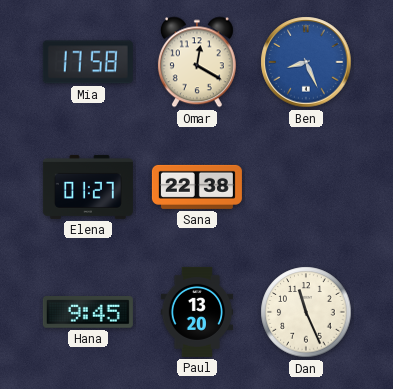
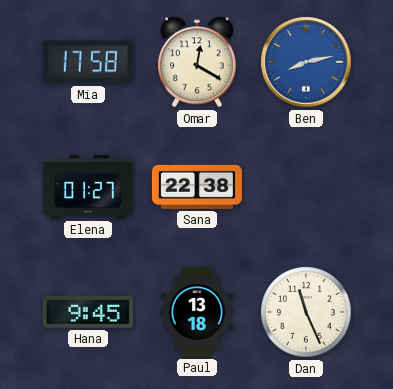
Ben: 8:26 -> 8:13
Paul: 13:20 -> 13:18
